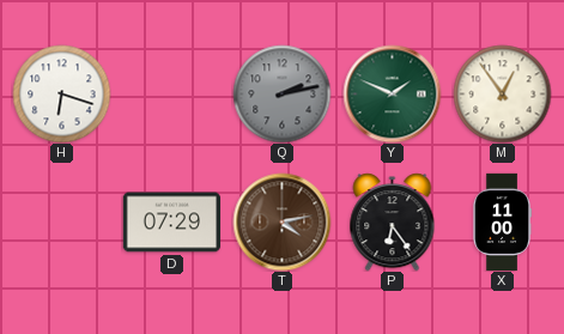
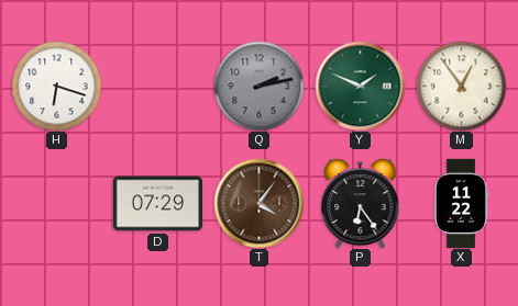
T: 4:13 -> 4:06
X: 11:00 -> 11:22
